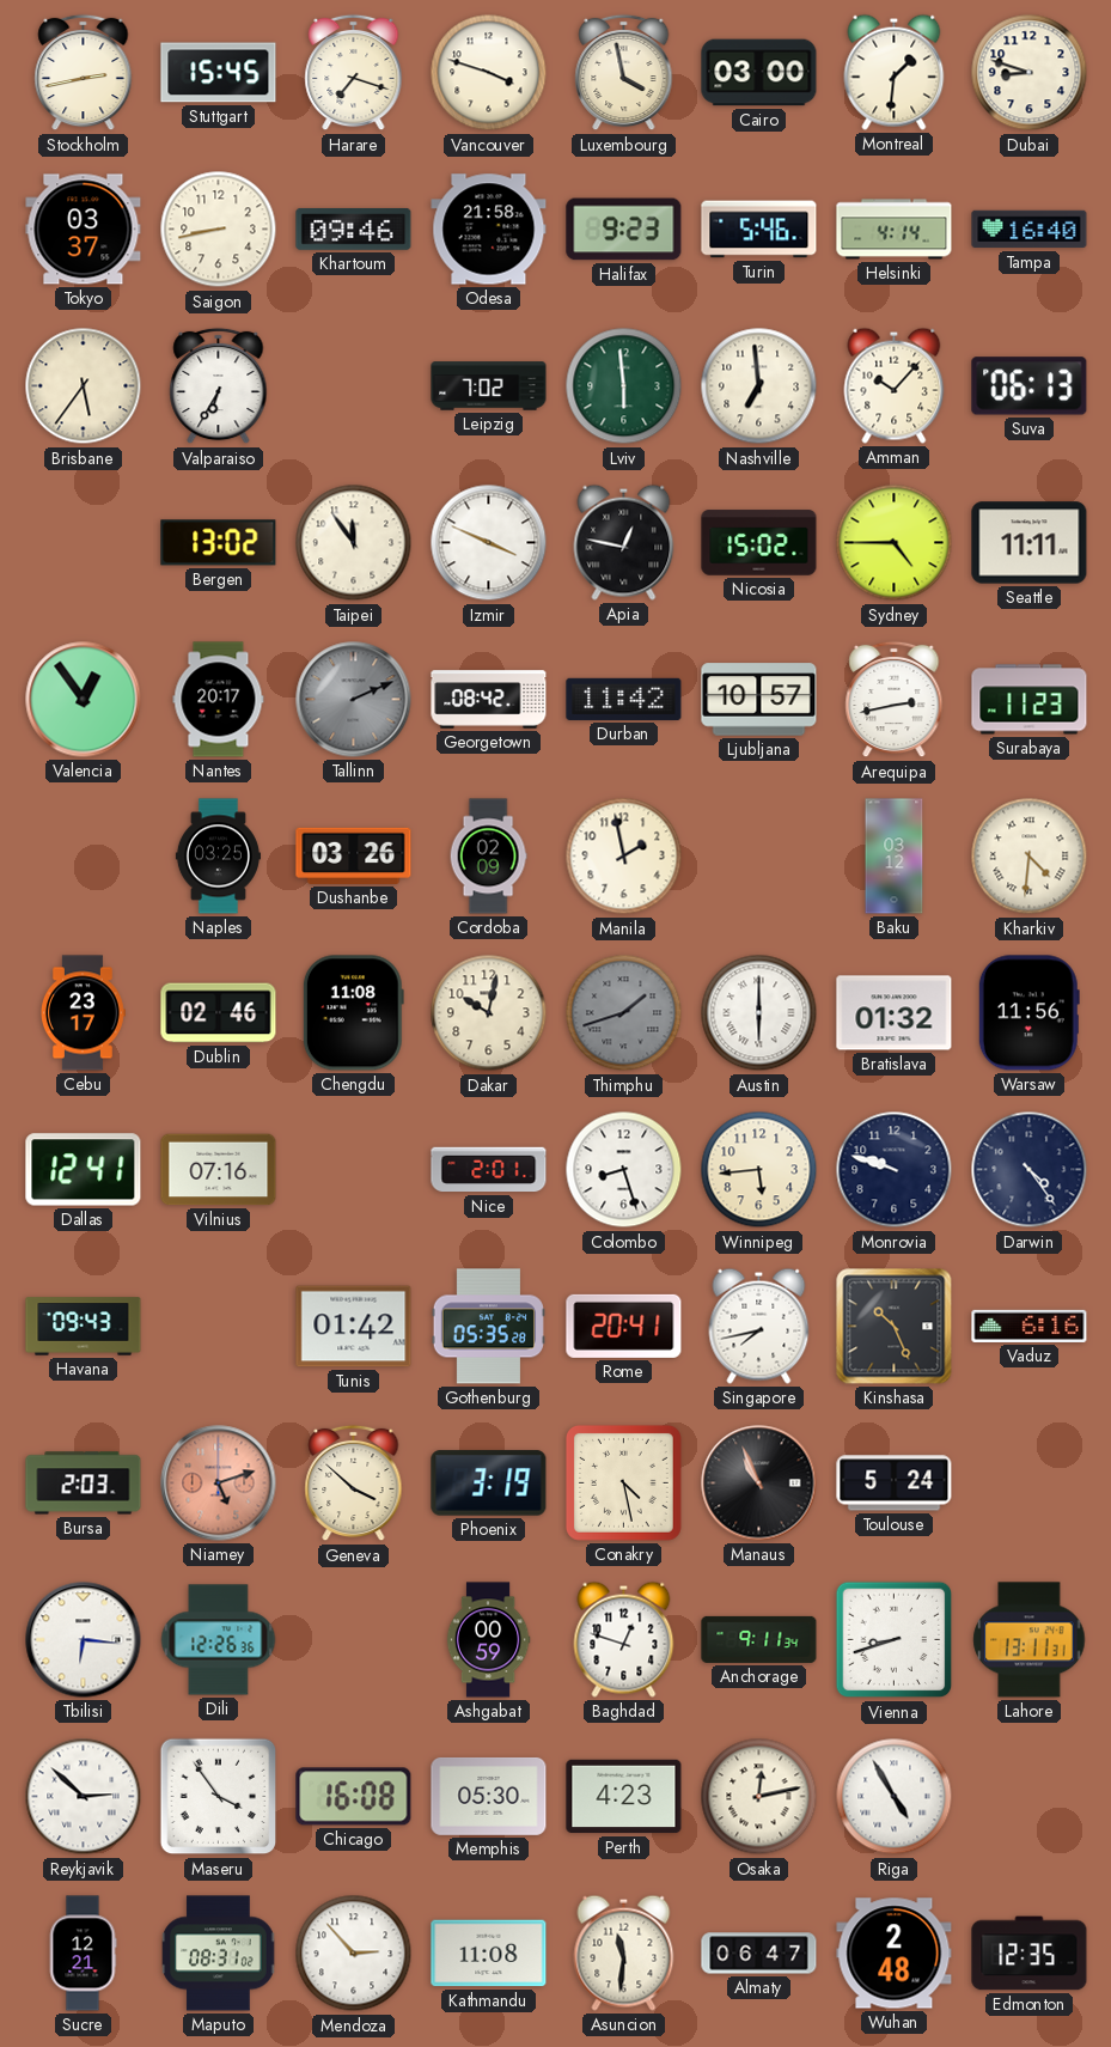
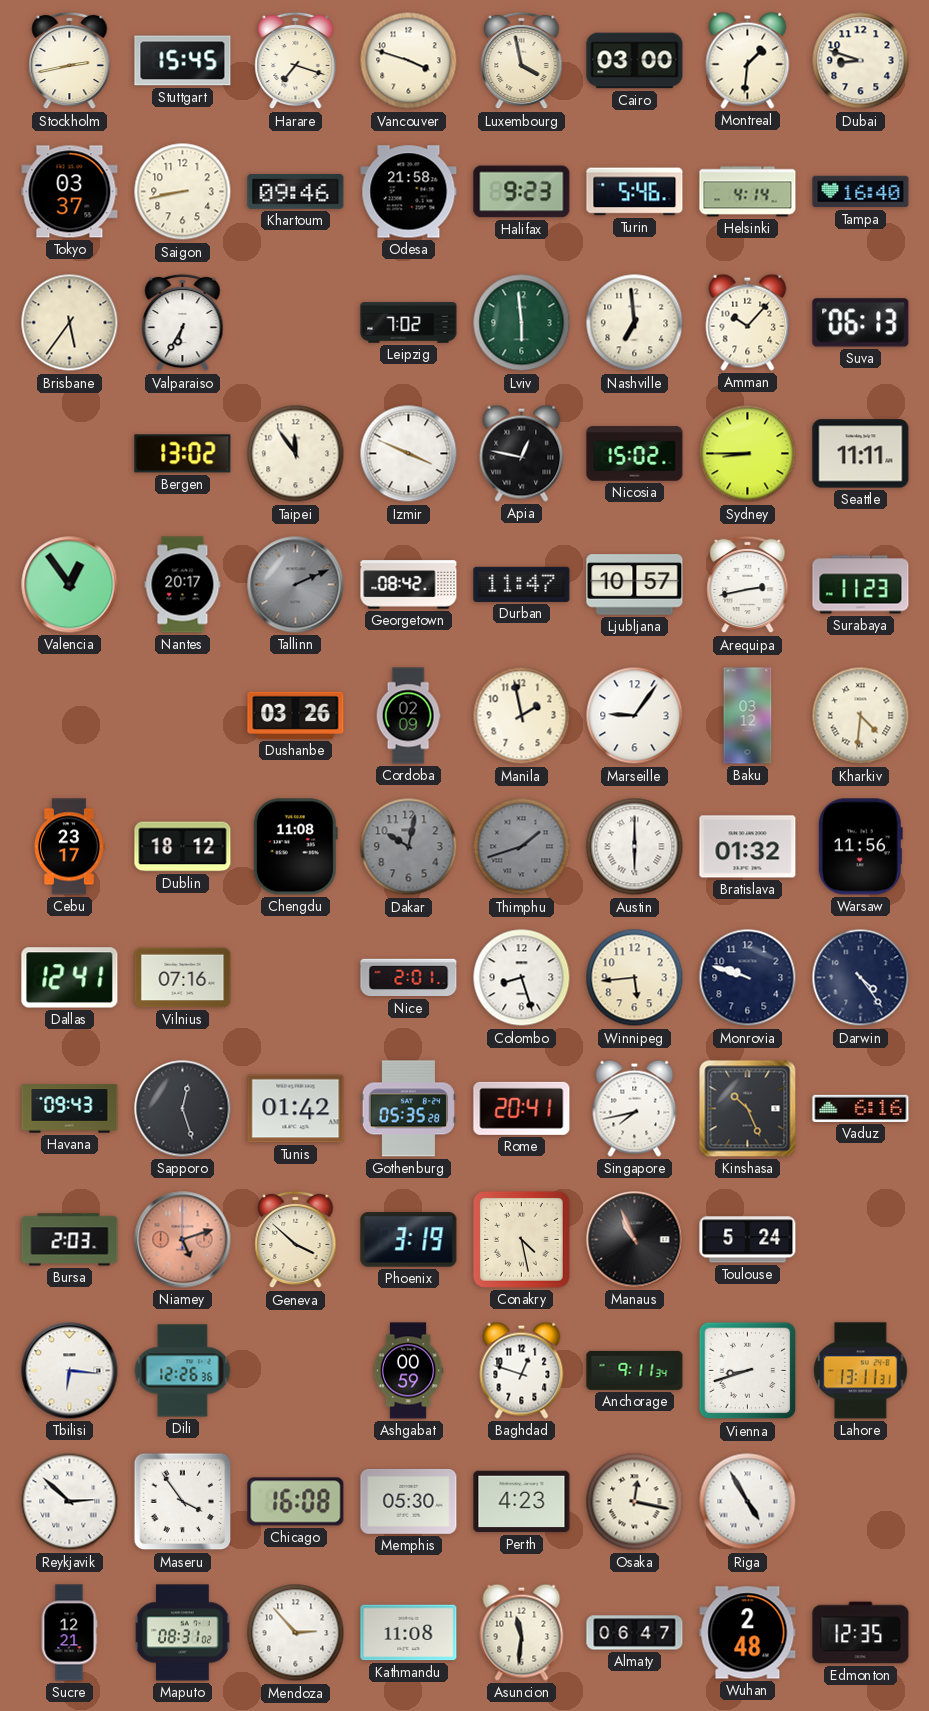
Sydney: 4:45 -> 8:45
Durban: 11:42 -> 11:47
Naples: 03:25 -> none
Marseille: none -> 9:06
Dublin: 02:46 -> 18:12
Dakar dial: cream -> grey
Sapporo: none -> 12:27
Osaka: 12:13 -> 12:17
